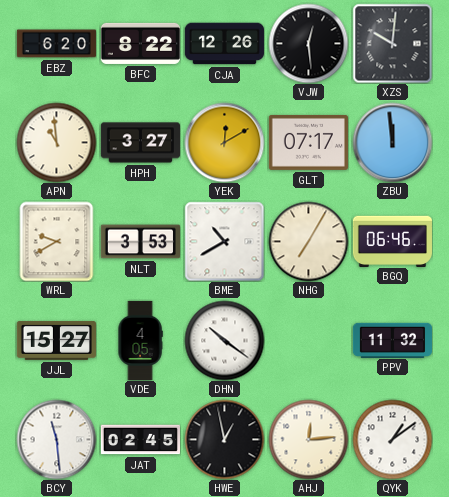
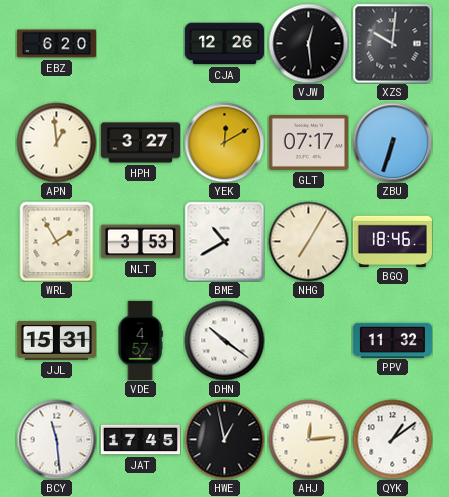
BFC: 8:22 -> none
APN: 10:59 -> 12:59
ZBU: 11:59 -> 6:33
WRL: 9:40 -> 1:55
BGQ: 06:46 -> 18:46
JJL: 15:27 -> 15:31
VDE: 4:05 -> 4:57
JAT: 02:45 -> 17:45
